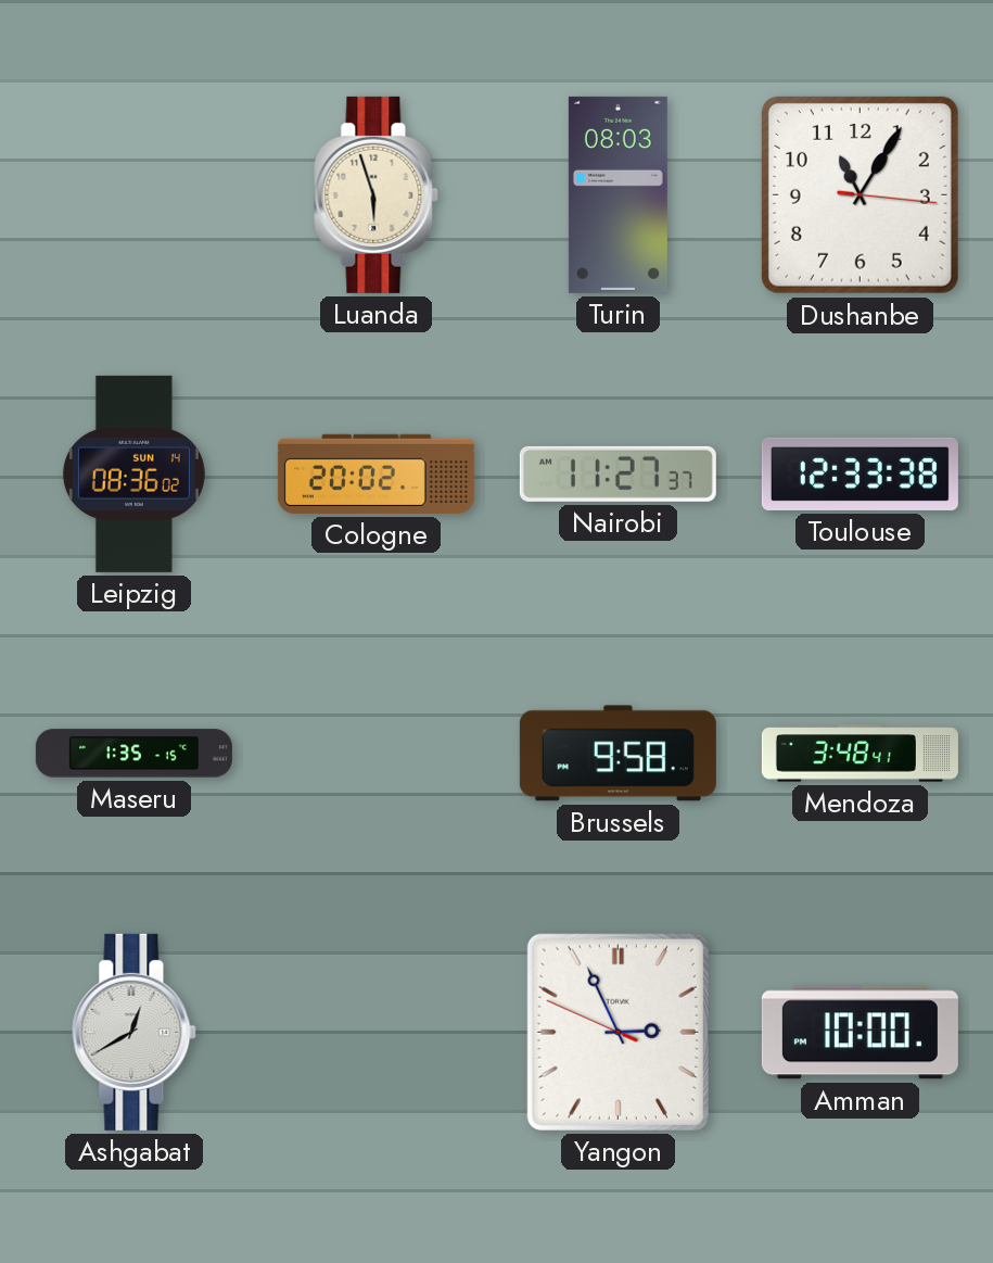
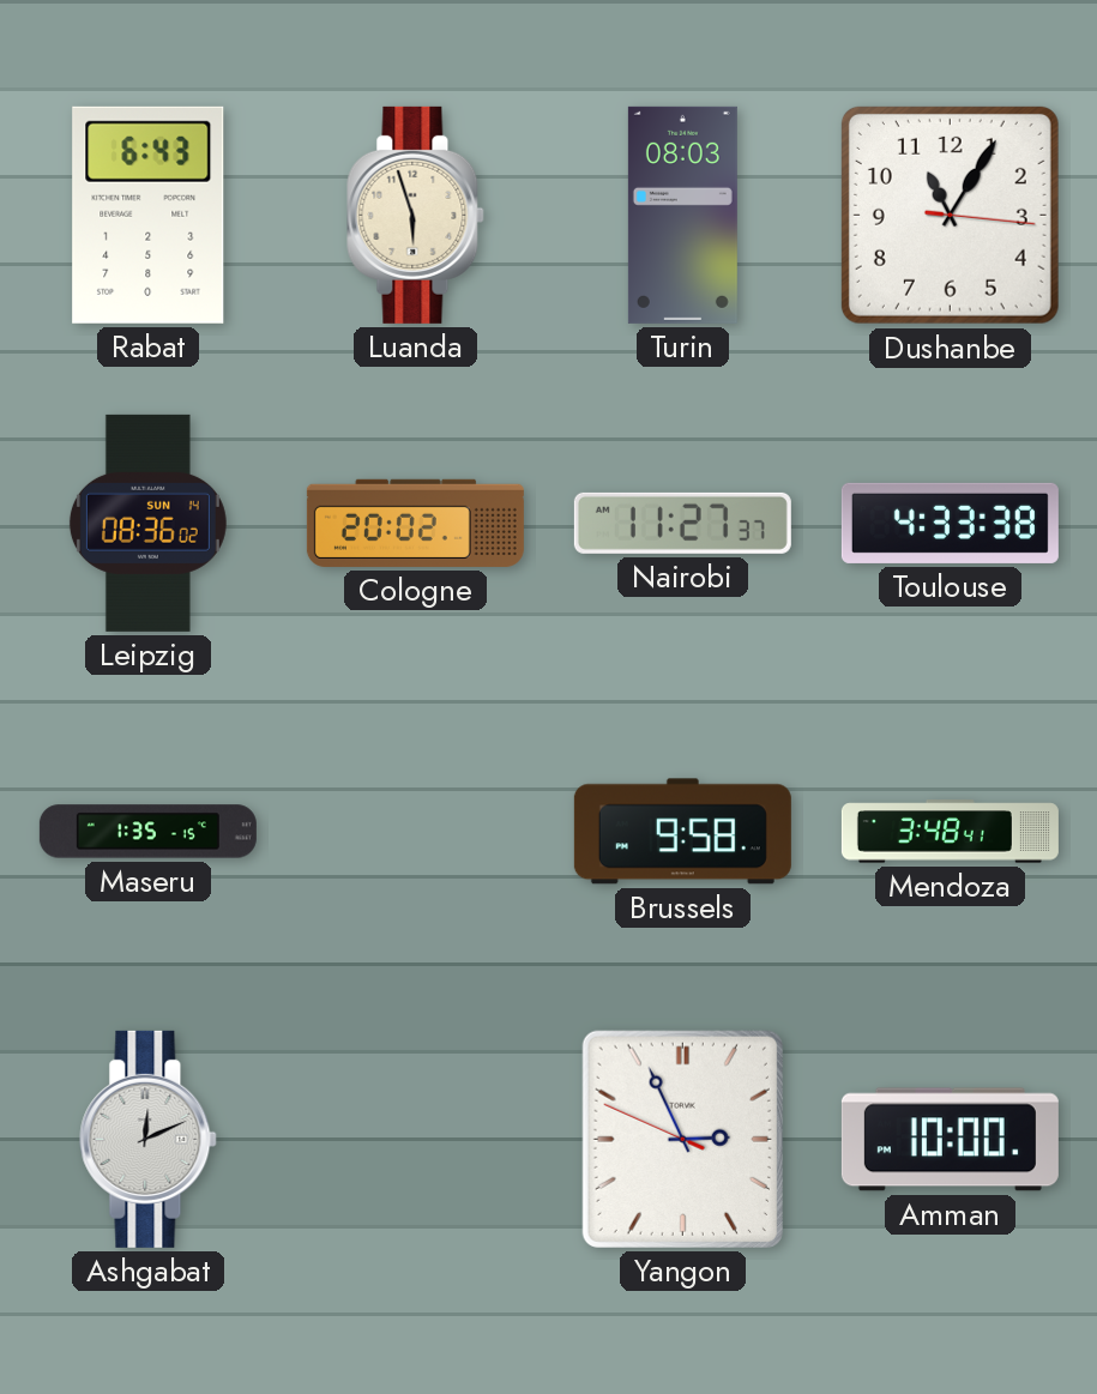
Rabat: none -> 6:43
Toulouse: 12:33 -> 4:33
Ashgabat: 12:40 -> 12:11
